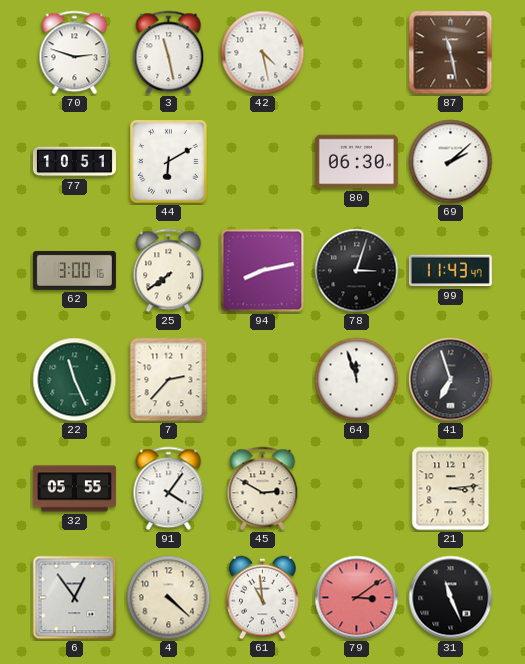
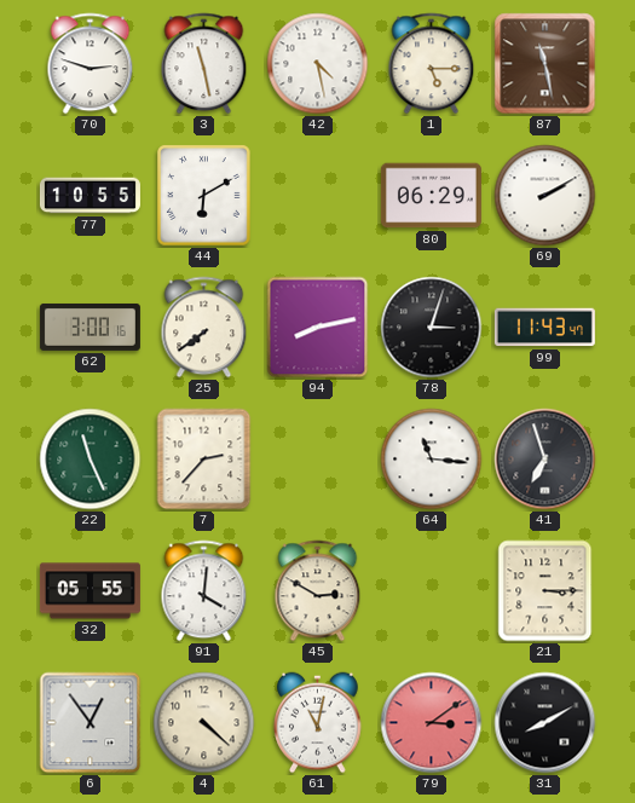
1: none -> 5:15
77: 10:51 -> 10:55
80: 06:30 -> 06:29
69: 2:08 -> 2:10
64: 11:57 -> 11:16
91: 4:06 -> 4:01
21: 3:14 -> 3:15
61: 10:59 -> 11:02
31: 11:26 -> 8:10
